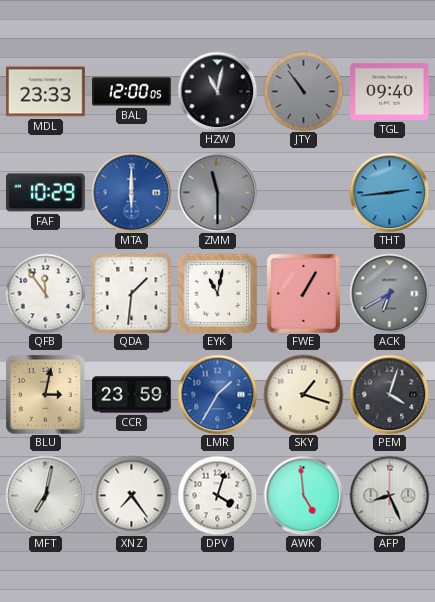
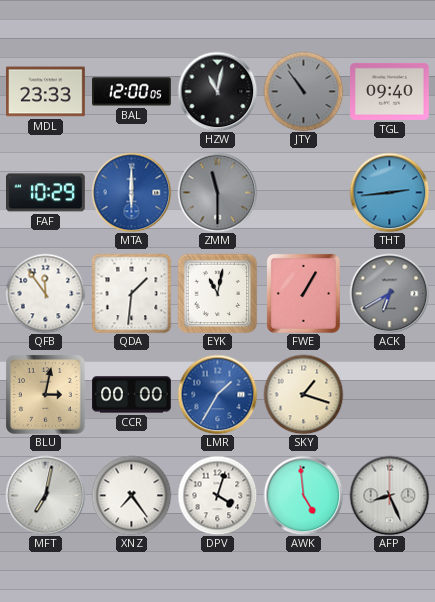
CCR: 23:59 -> 00:00
PEM: 4:03 -> none
